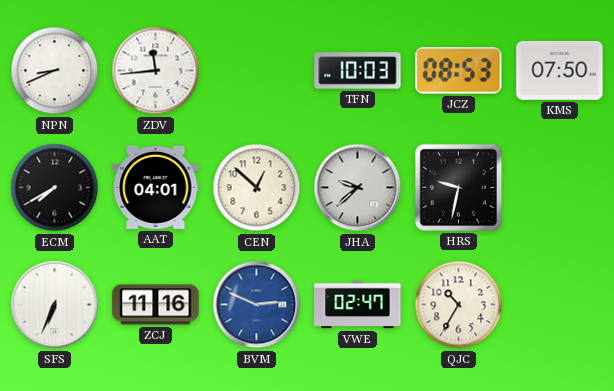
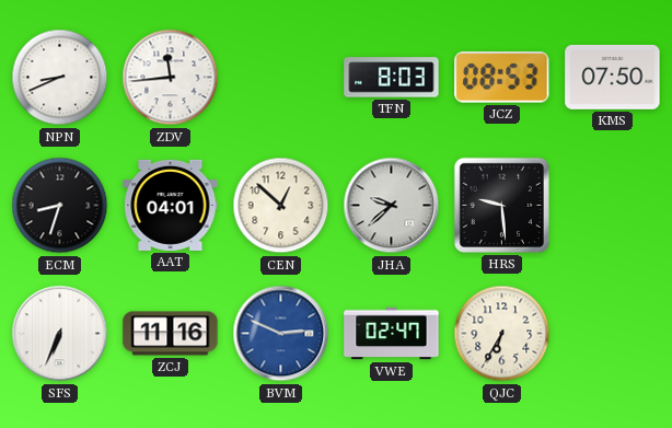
TFN: 10:03 -> 8:03
ECM: 7:40 -> 8:33
HRS: 9:32 -> 9:29
QJC: 10:35 -> 6:35
